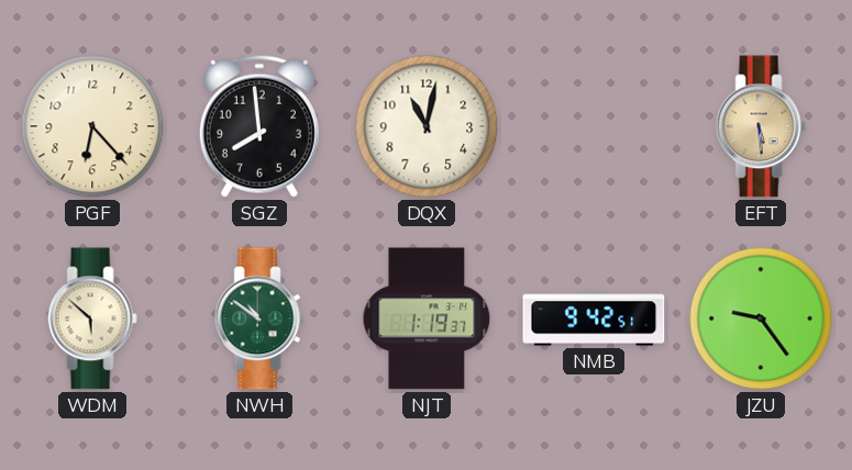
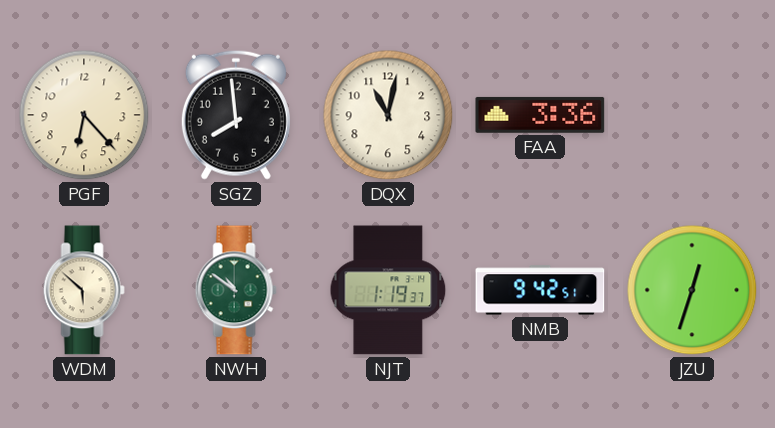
FAA: none -> 3:36
EFT: 5:29 -> none
JZU: 9:24 -> 12:33
